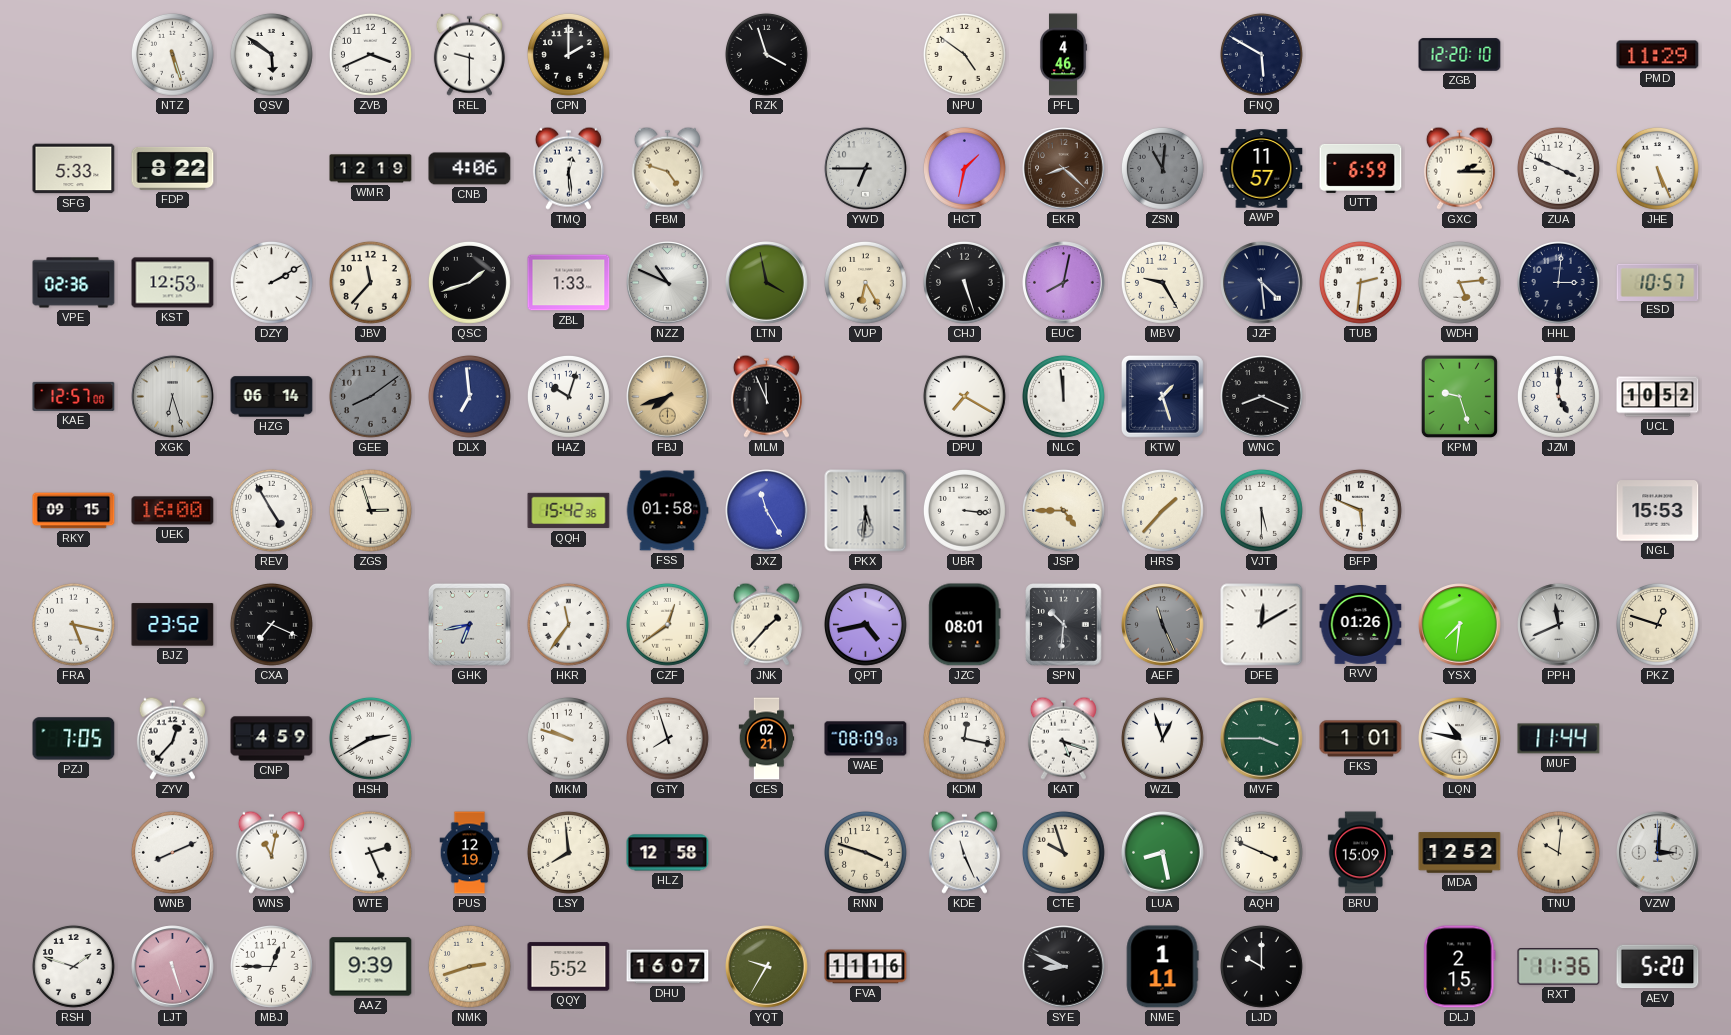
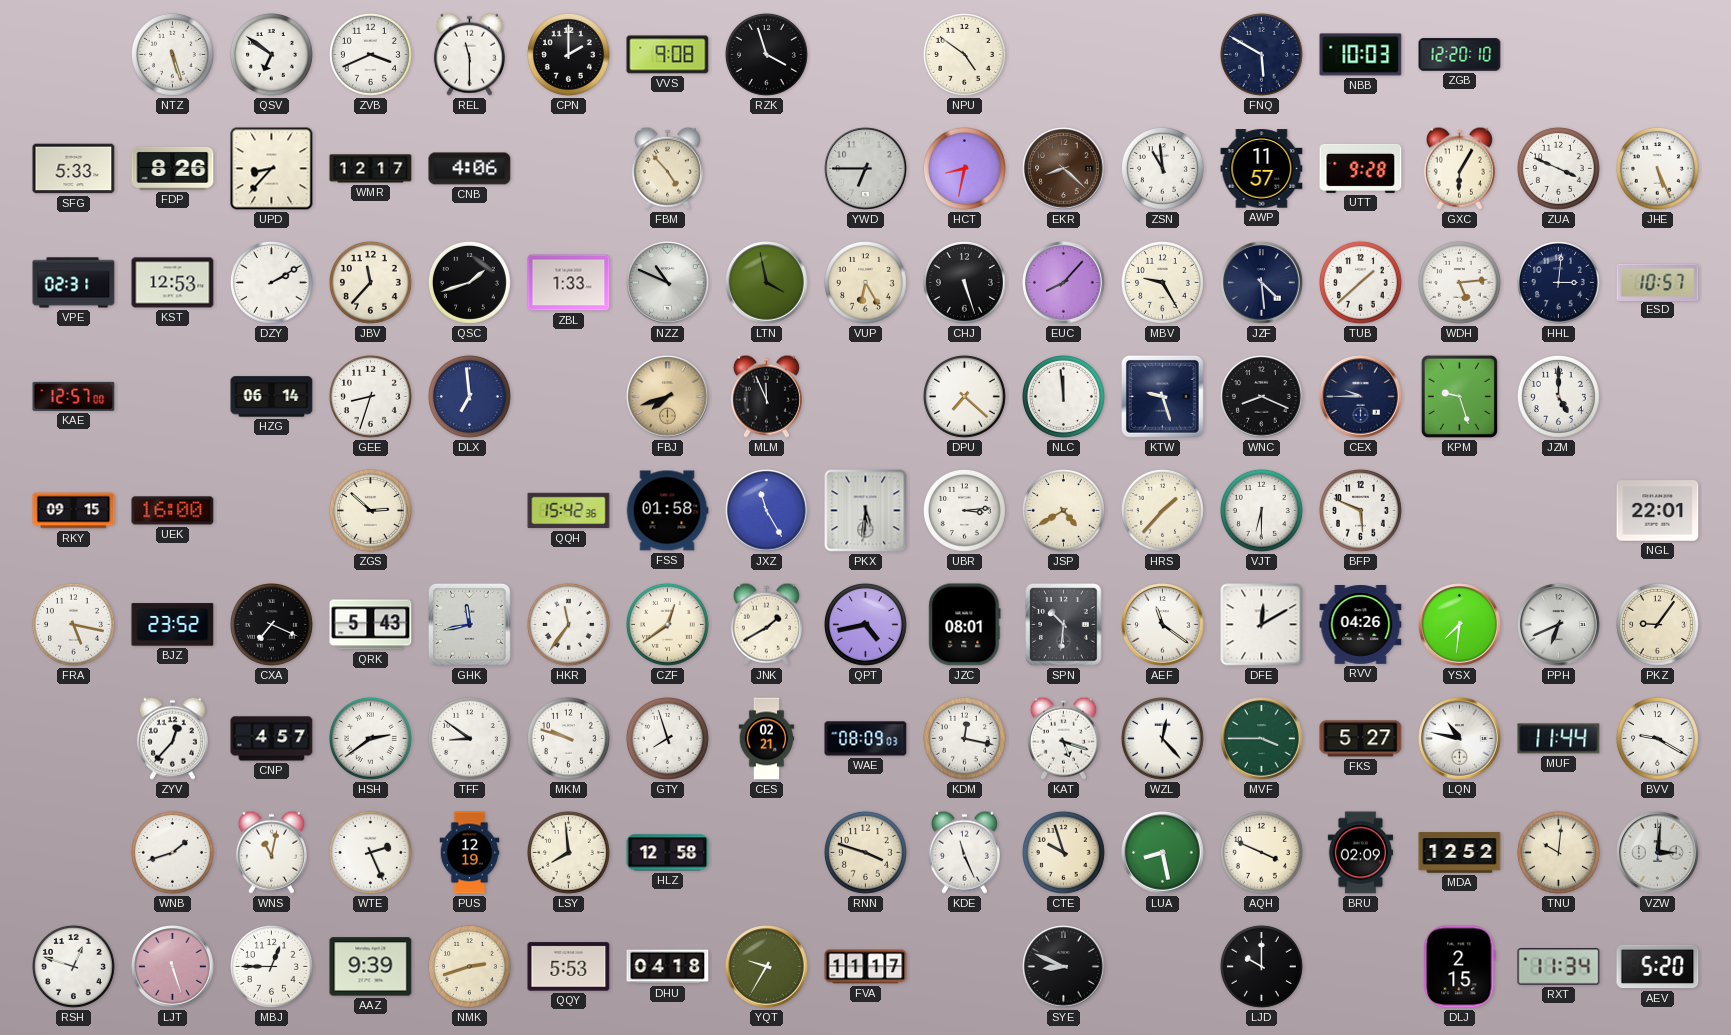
QSV: 5:51 -> 6:51
REL: 9:30 -> 11:30
VVS: none -> 9:08
PFL: 4:46 -> none
NBB: none -> 10:03
PMD: 11:29 -> none
FDP: 8:22 -> 8:26
UPD: none -> 8:37
WMR: 12:19 -> 12:17
TMQ: 12:29 -> none
FBM: 4:48 -> 4:53
HCT: 1:32 -> 8:32
ZSN: 11:01 -> 10:59
ZSN dial: grey -> white
UTT: 6:59 -> 9:28
GXC: 2:15 -> 6:05
VPE: 02:36 -> 02:31
EUC: 8:02 -> 8:07
TUB: 2:31 -> 1:38
XGK: 6:27 -> none
GEE: 8:09 -> 8:33
GEE dial: grey -> white
HAZ: 10:03 -> none
DPU: 7:20 -> 7:22
KTW: 1:27 -> 9:27
CEX: none -> 9:45
UCL: 10:52 -> none
REV: 4:55 -> none
ZGS: 2:57 -> 2:52
UBR: 3:16 -> 3:14
JSP: 4:45 -> 4:40
VJT: 5:30 -> 6:30
NGL: 15:53 -> 22:01
QRK: none -> 5:43
GHK: 6:43 -> 11:43
JNK: 1:37 -> 1:40
AEF: 11:26 -> 11:21
AEF dial: grey -> white
RVV: 01:26 -> 04:26
PPH: 11:41 -> 6:41
PKZ: 12:48 -> 9:06
PZJ: 7:05 -> none
CNP: 4:59 -> 4:57
HSH: 2:40 -> 2:39
TFF: none -> 8:51
WZL: 12:57 -> 12:23
FKS: 1:01 -> 5:27
BVV: none -> 9:20
WNB: 8:11 -> 1:42
BRU: 15:09 -> 02:09
RSH: 1:48 -> 12:48
QQY: 5:52 -> 5:53
DHU: 16:07 -> 04:18
FVA: 11:16 -> 11:17
NME: 1:11 -> none
RXT: 11:36 -> 11:34
